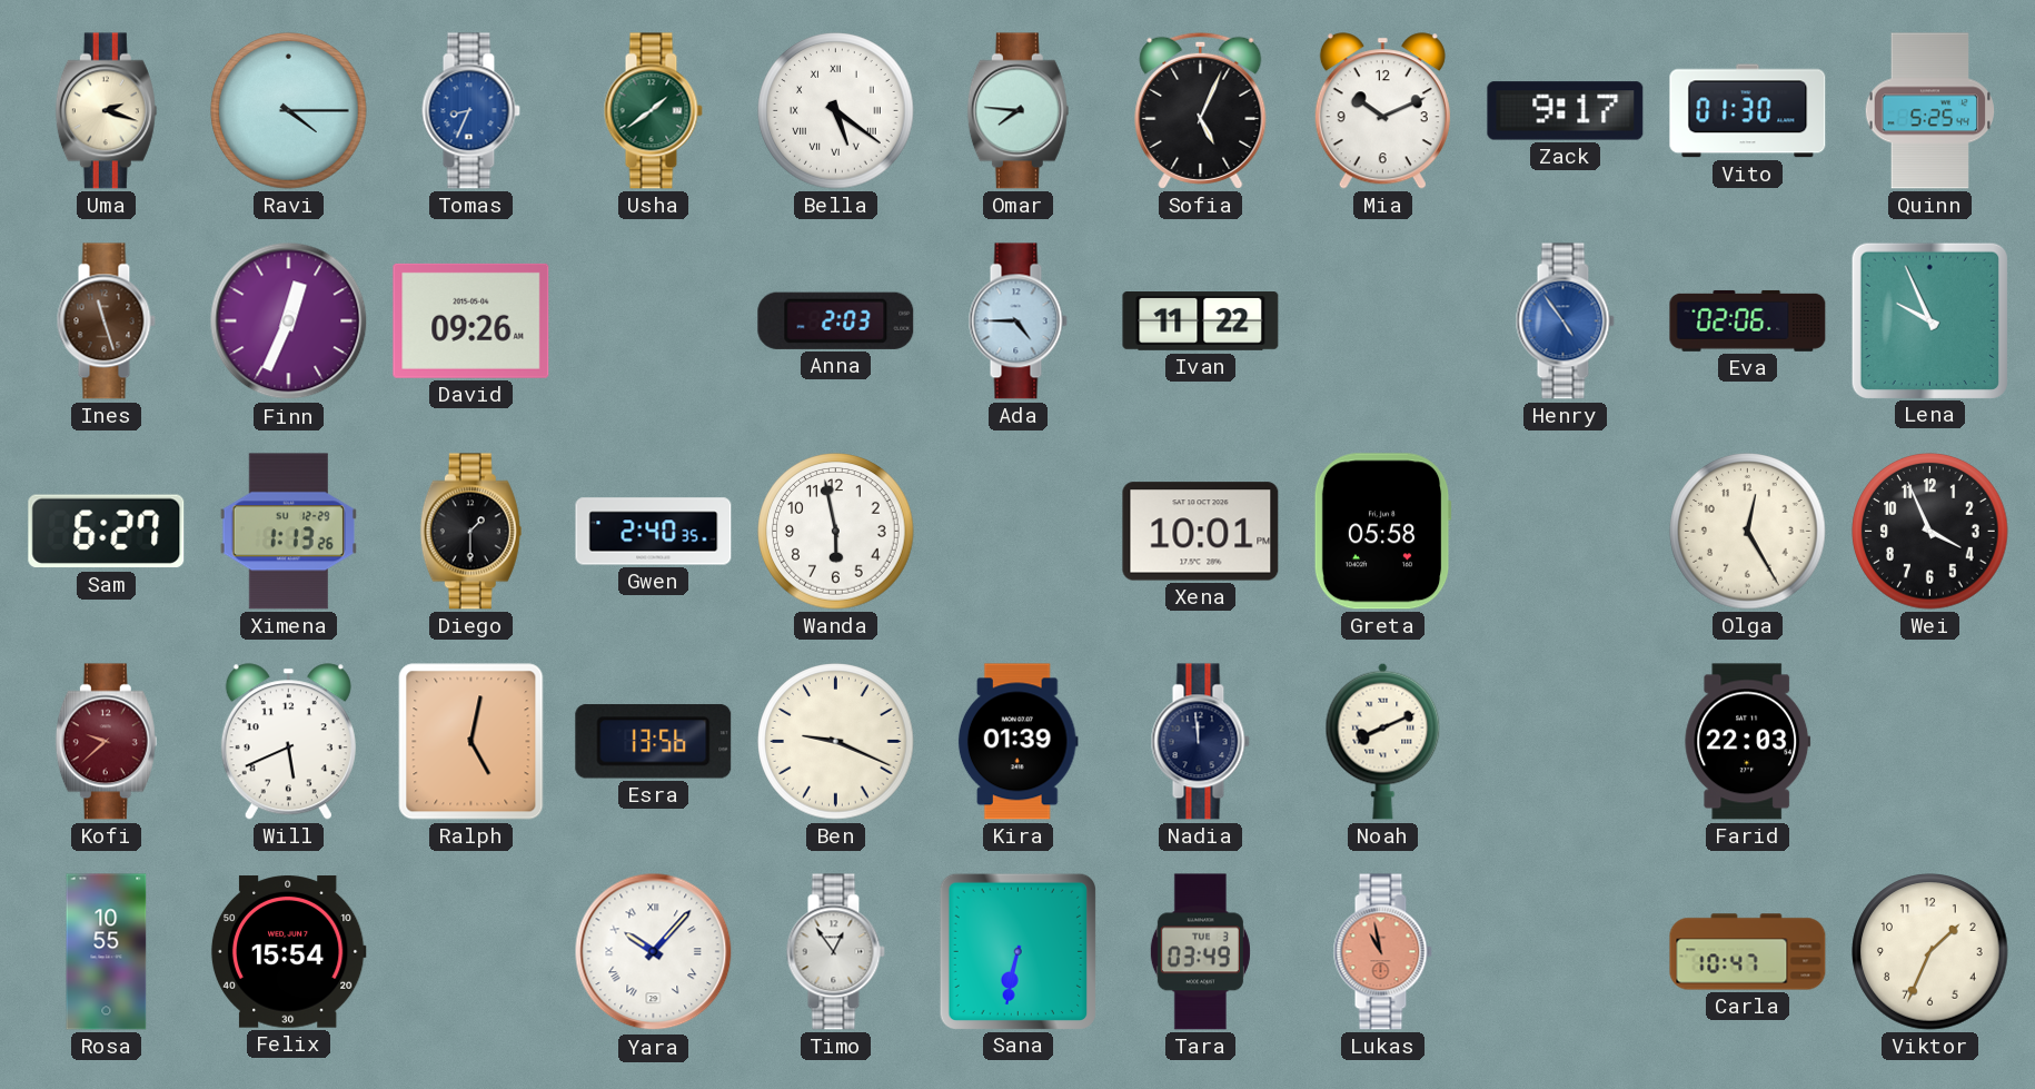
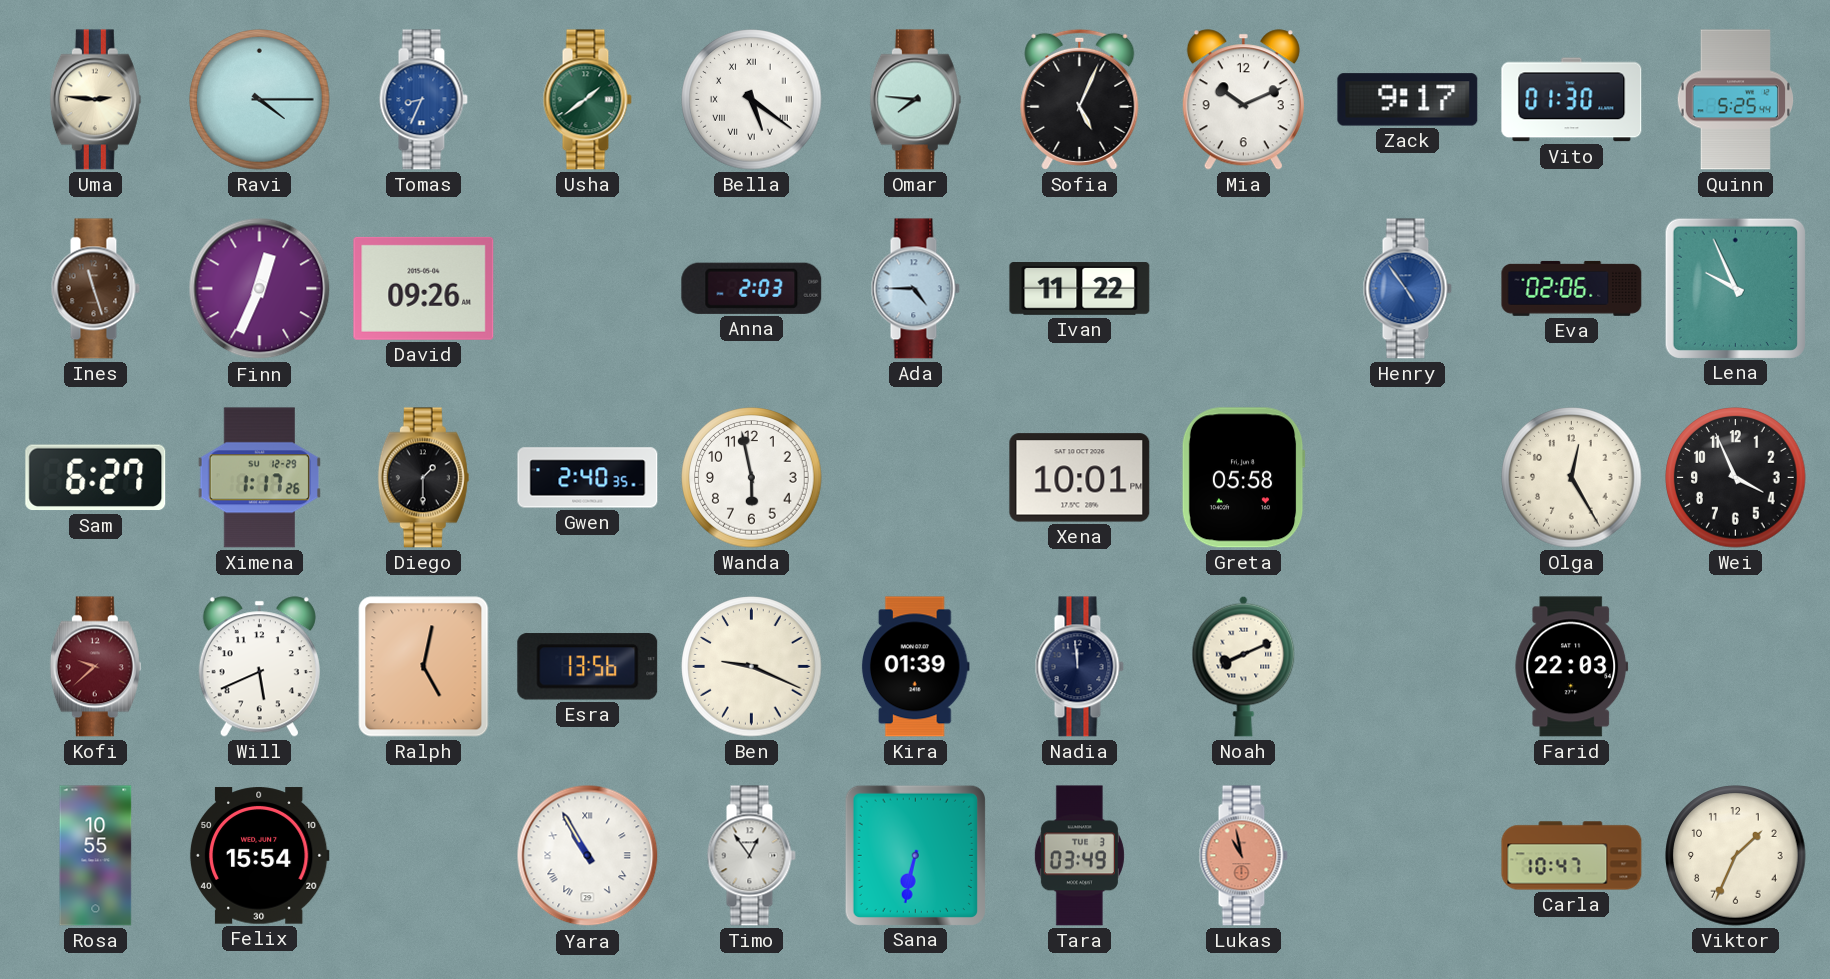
Uma: 2:18 -> 2:46
Ximena: 1:13 -> 1:17
Yara: 10:07 -> 10:55
